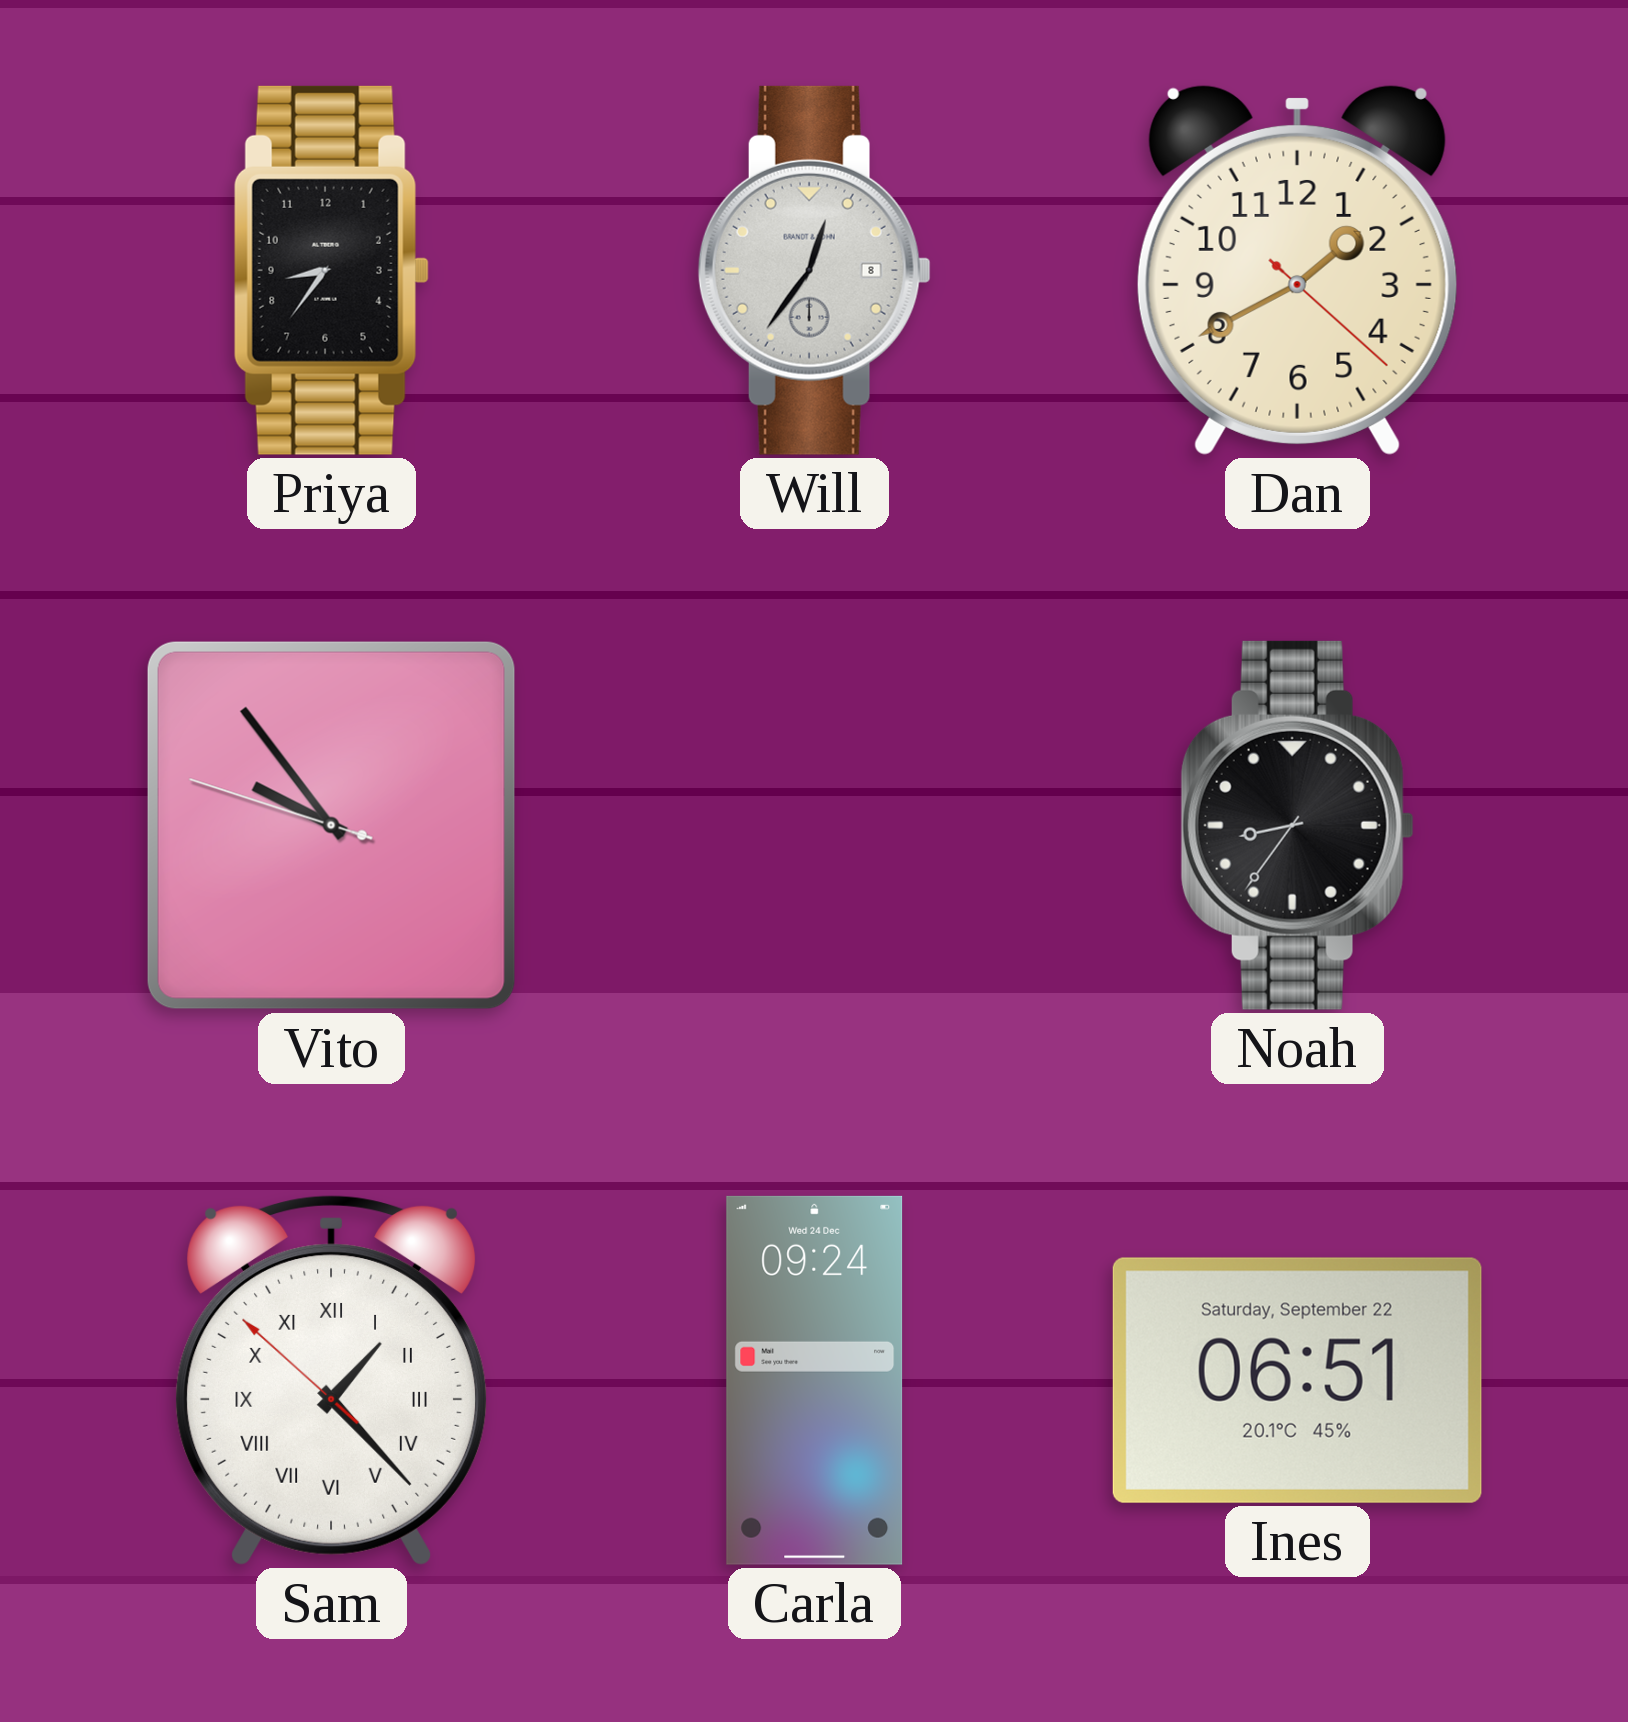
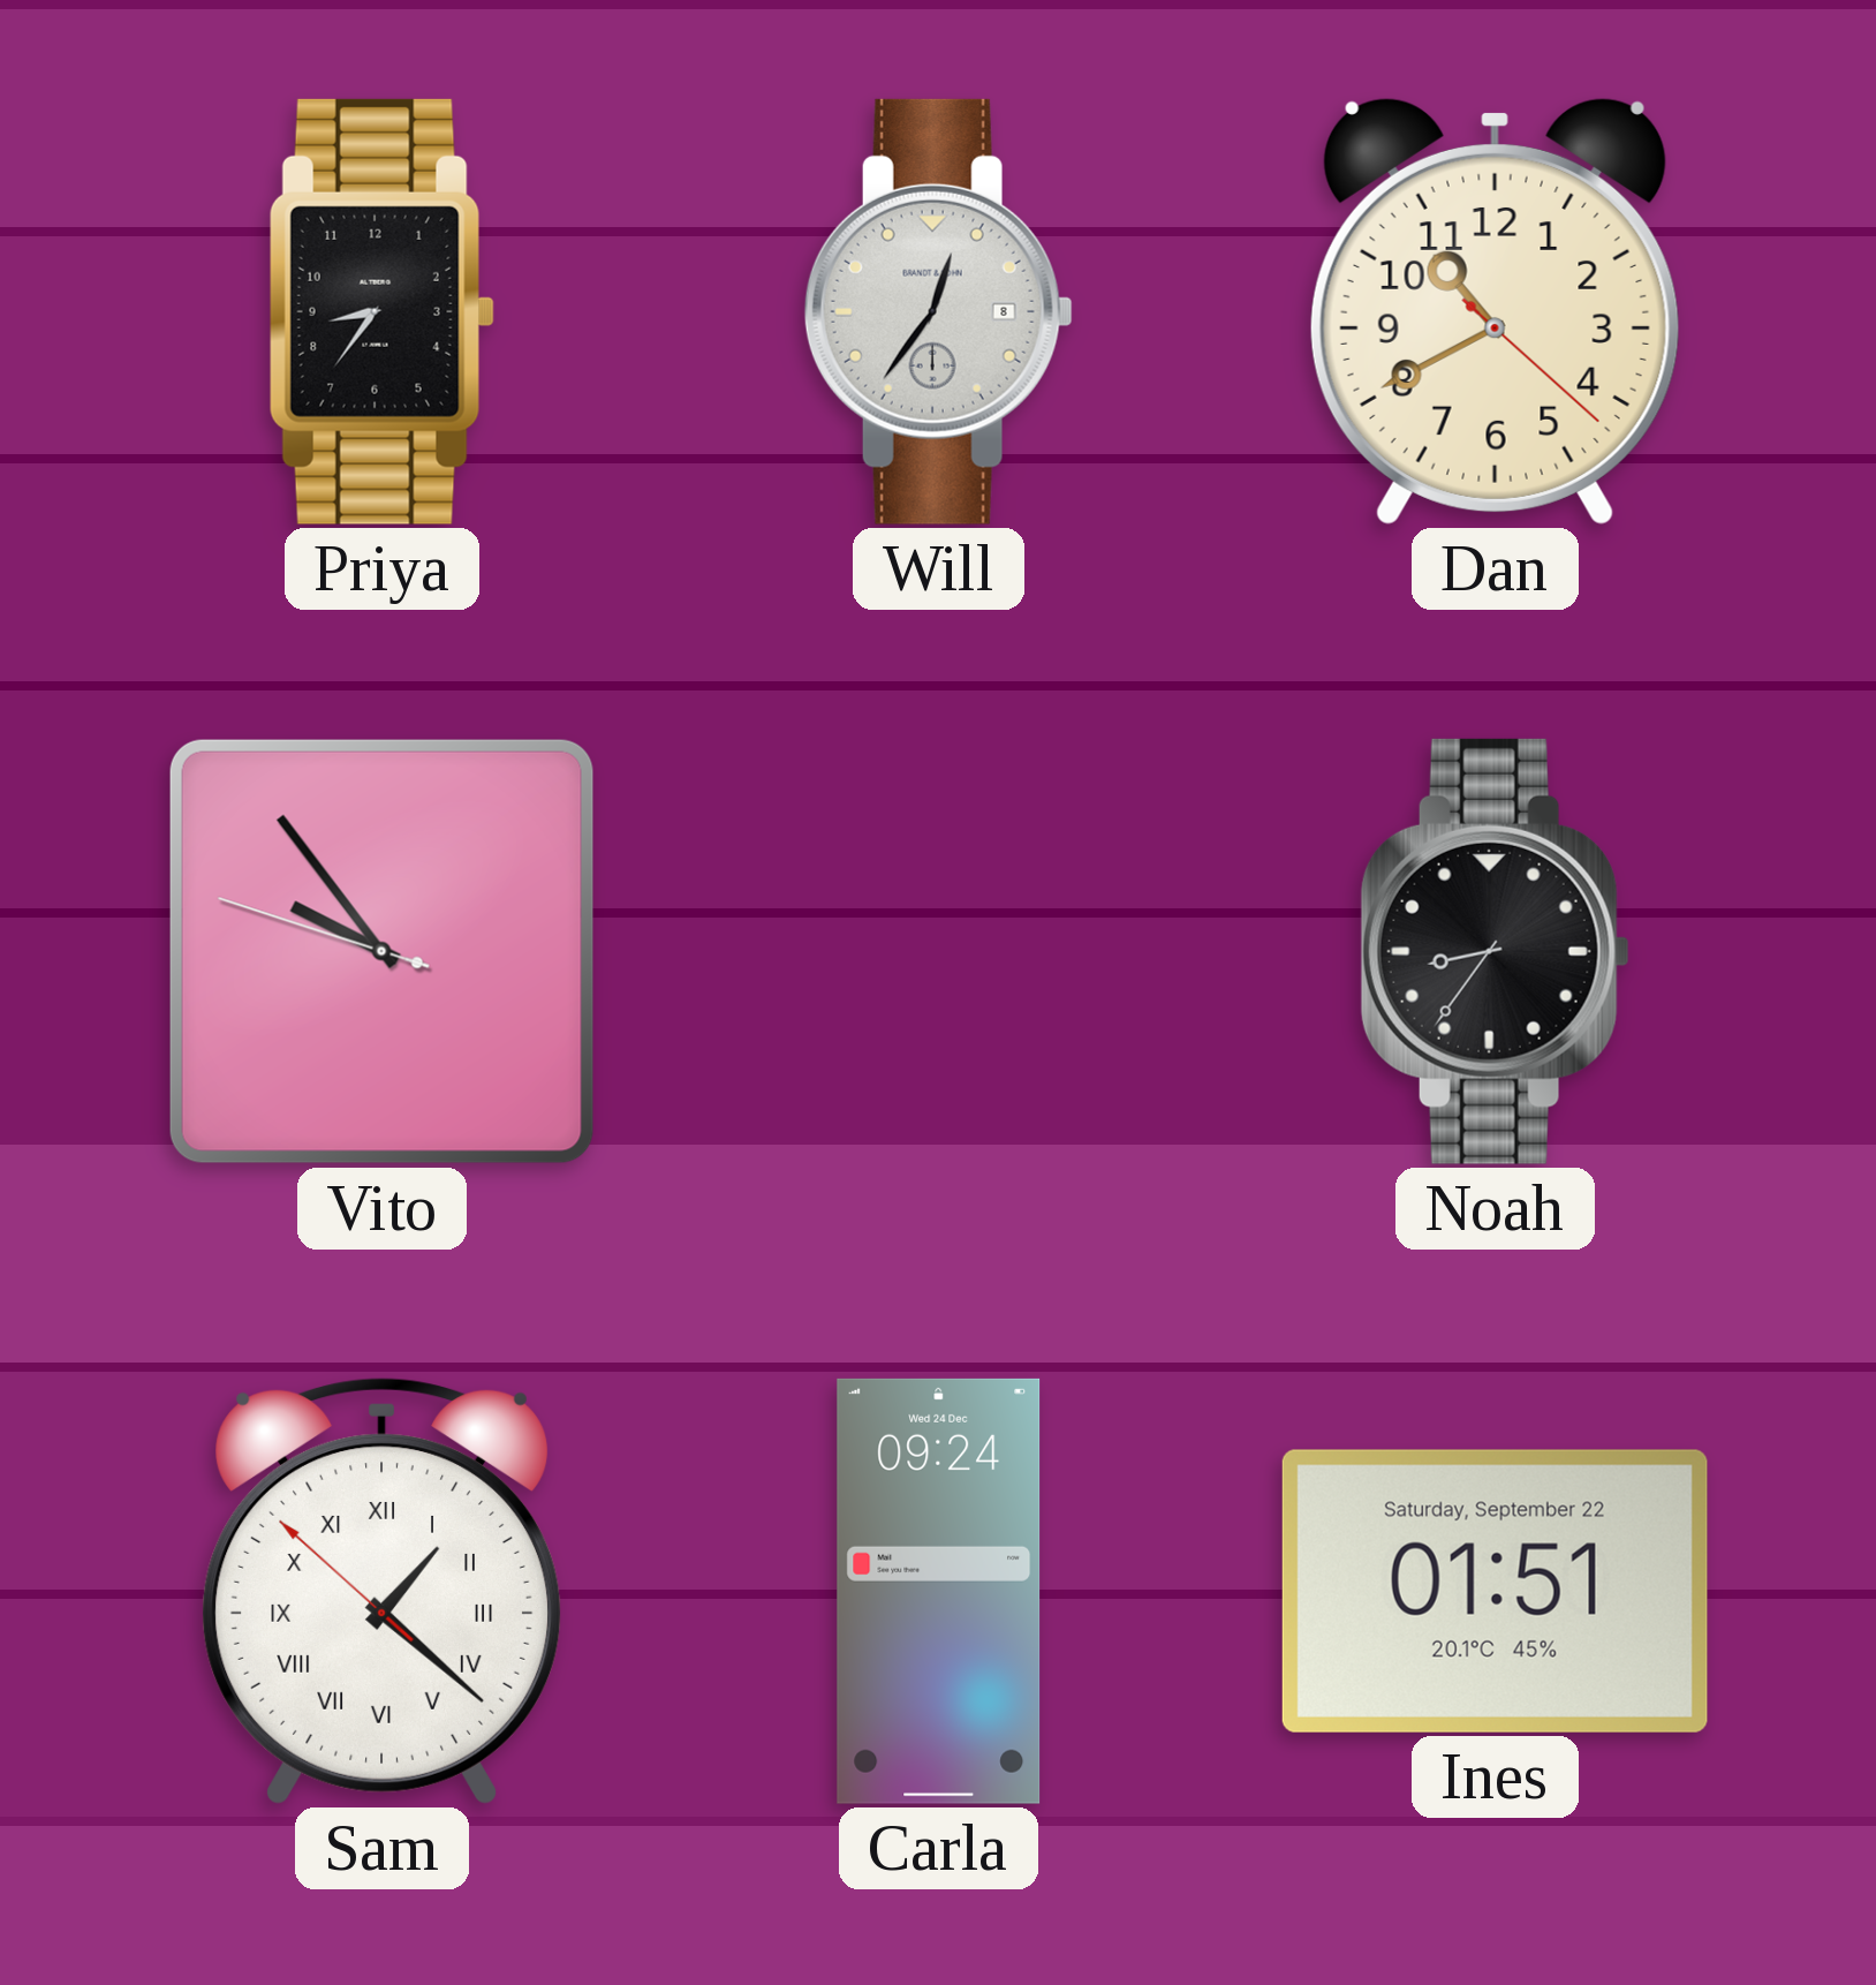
Dan: 1:40 -> 10:40
Sam: 1:22 -> 1:21
Ines: 06:51 -> 01:51
